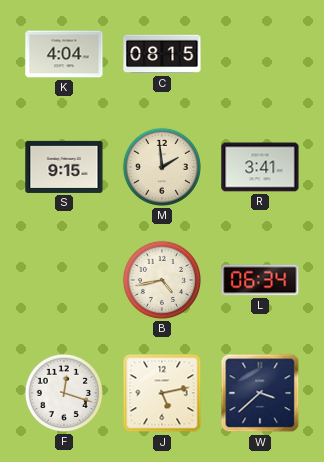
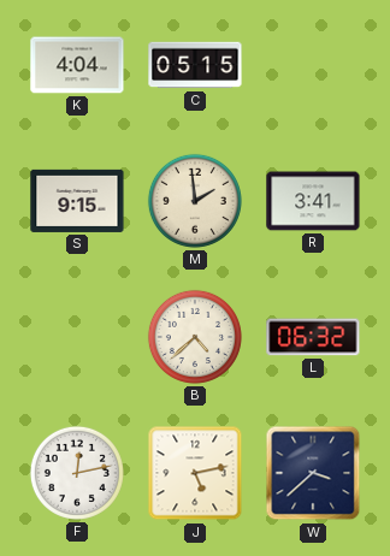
C: 08:15 -> 05:15
B: 4:43 -> 4:38
L: 06:34 -> 06:32
F: 12:18 -> 12:13
